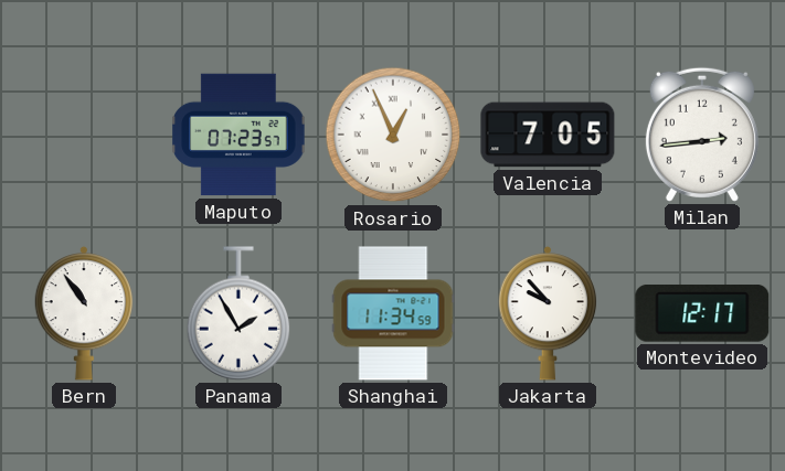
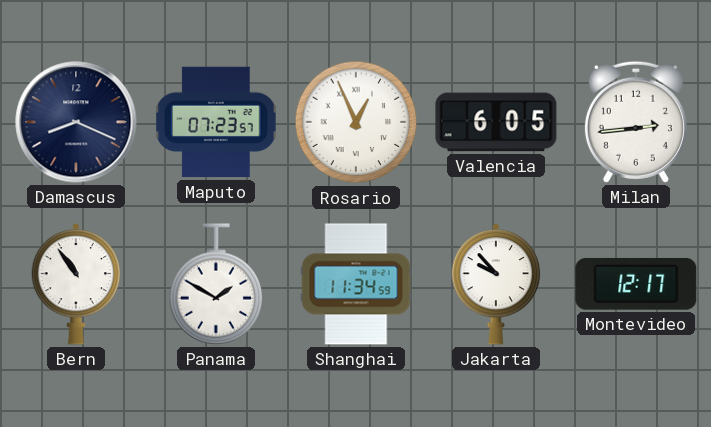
Damascus: none -> 8:19
Valencia: 7:05 -> 6:05
Panama: 1:55 -> 1:50
